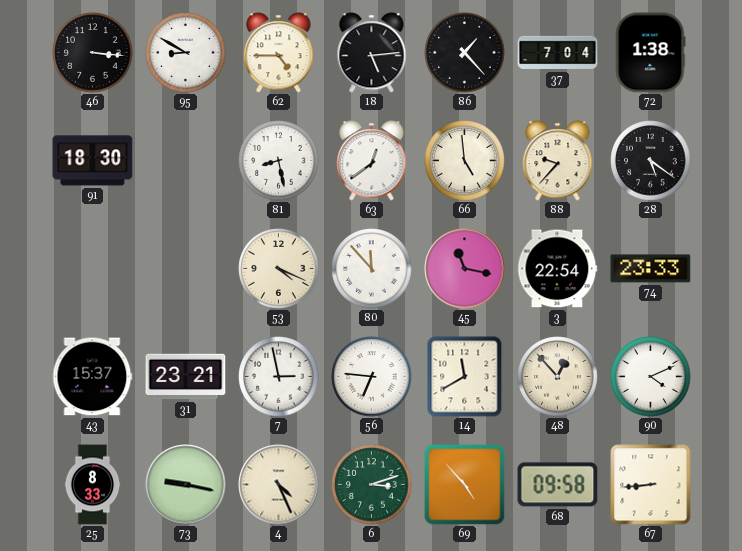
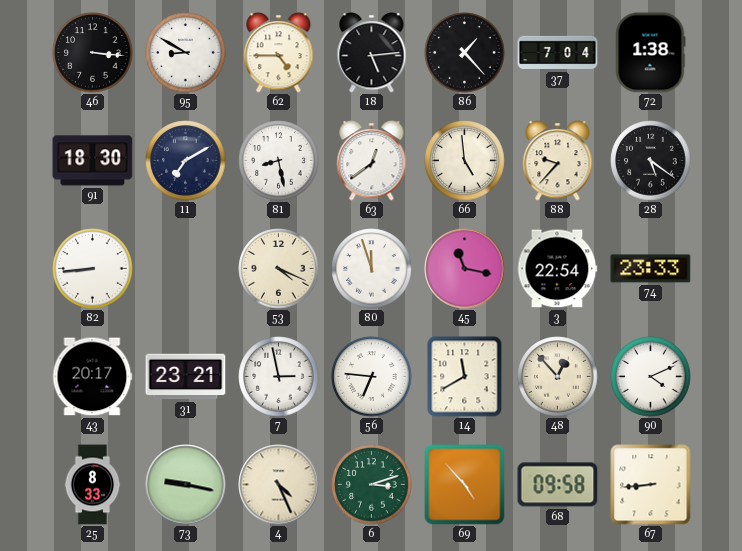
11: none -> 7:10
82: none -> 8:44
80: 11:53 -> 11:57
43: 15:37 -> 20:17
